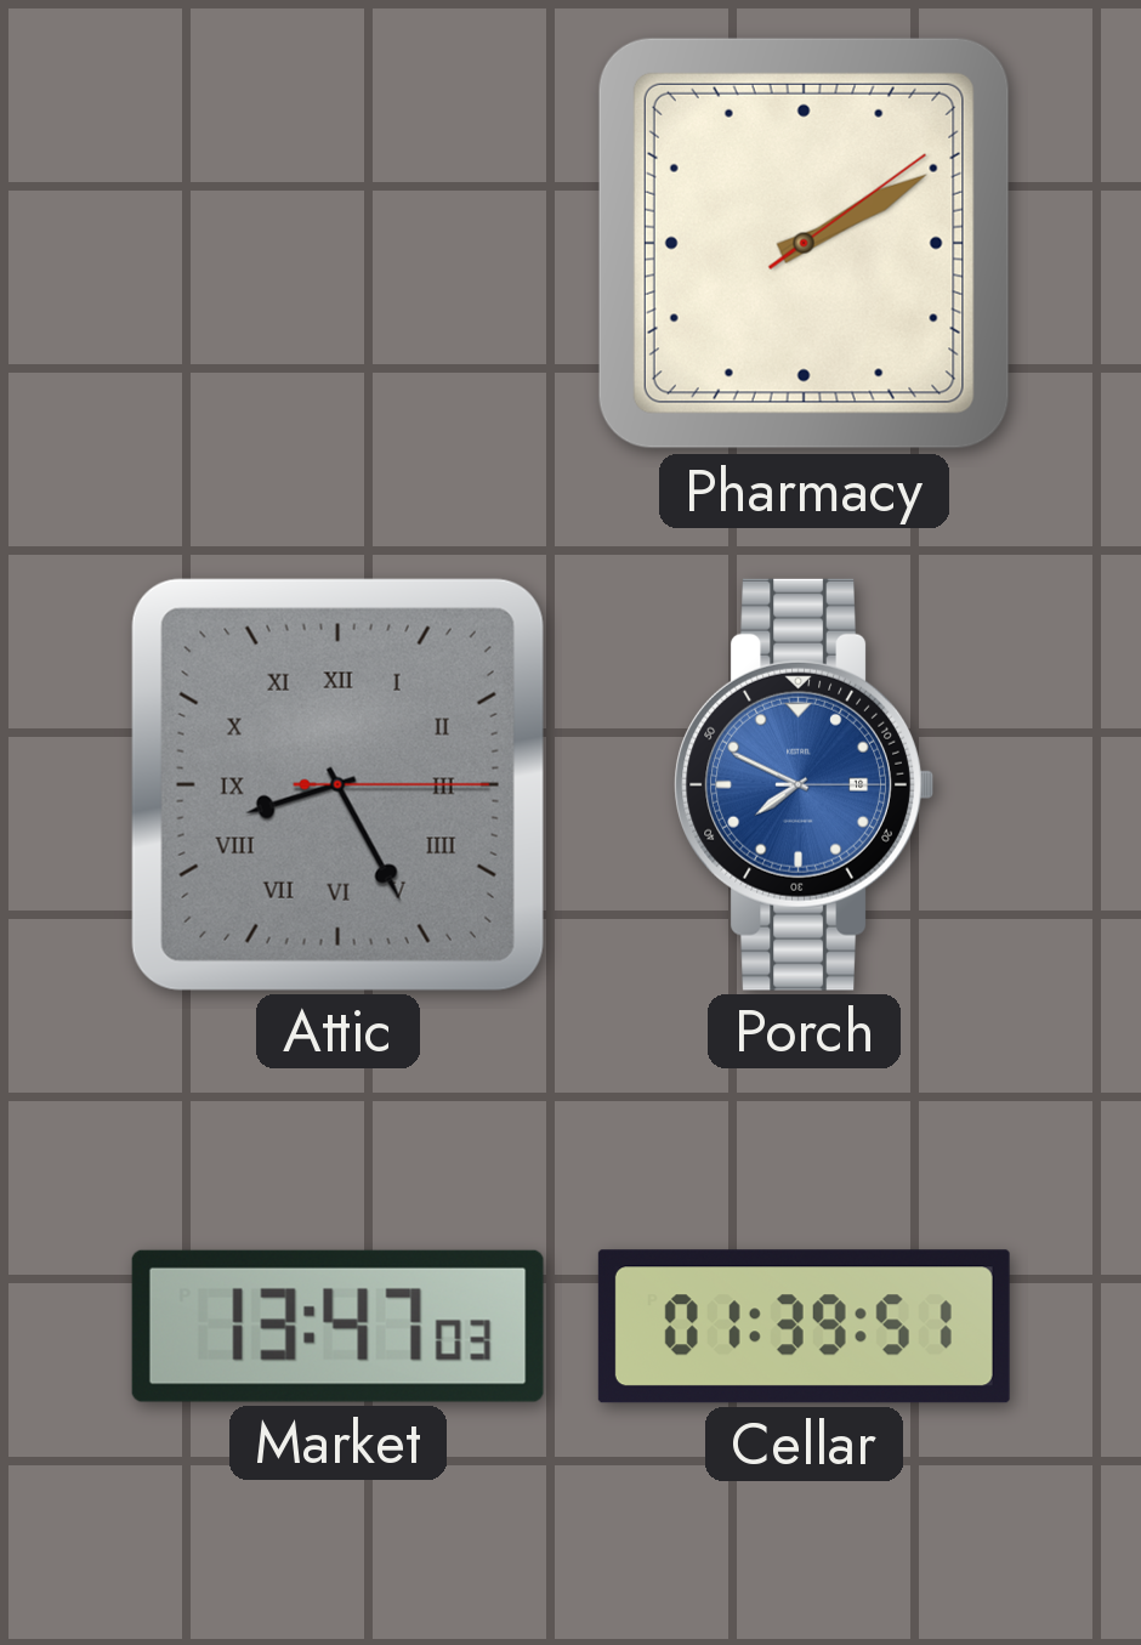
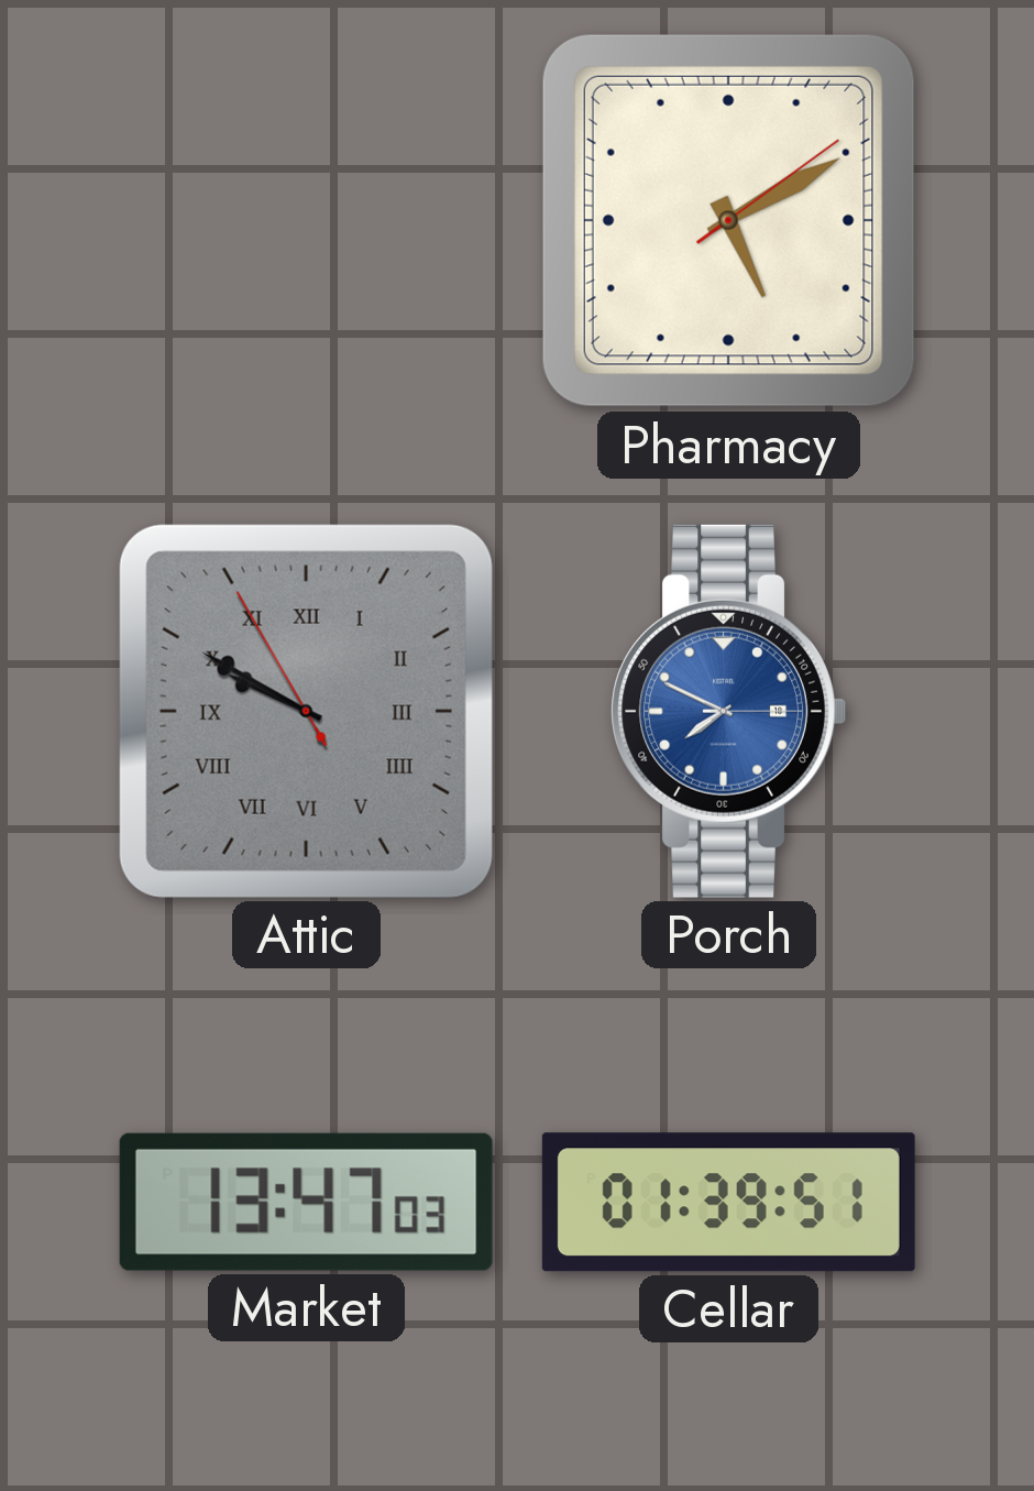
Pharmacy: 2:10 -> 5:10
Attic: 8:25 -> 9:49
